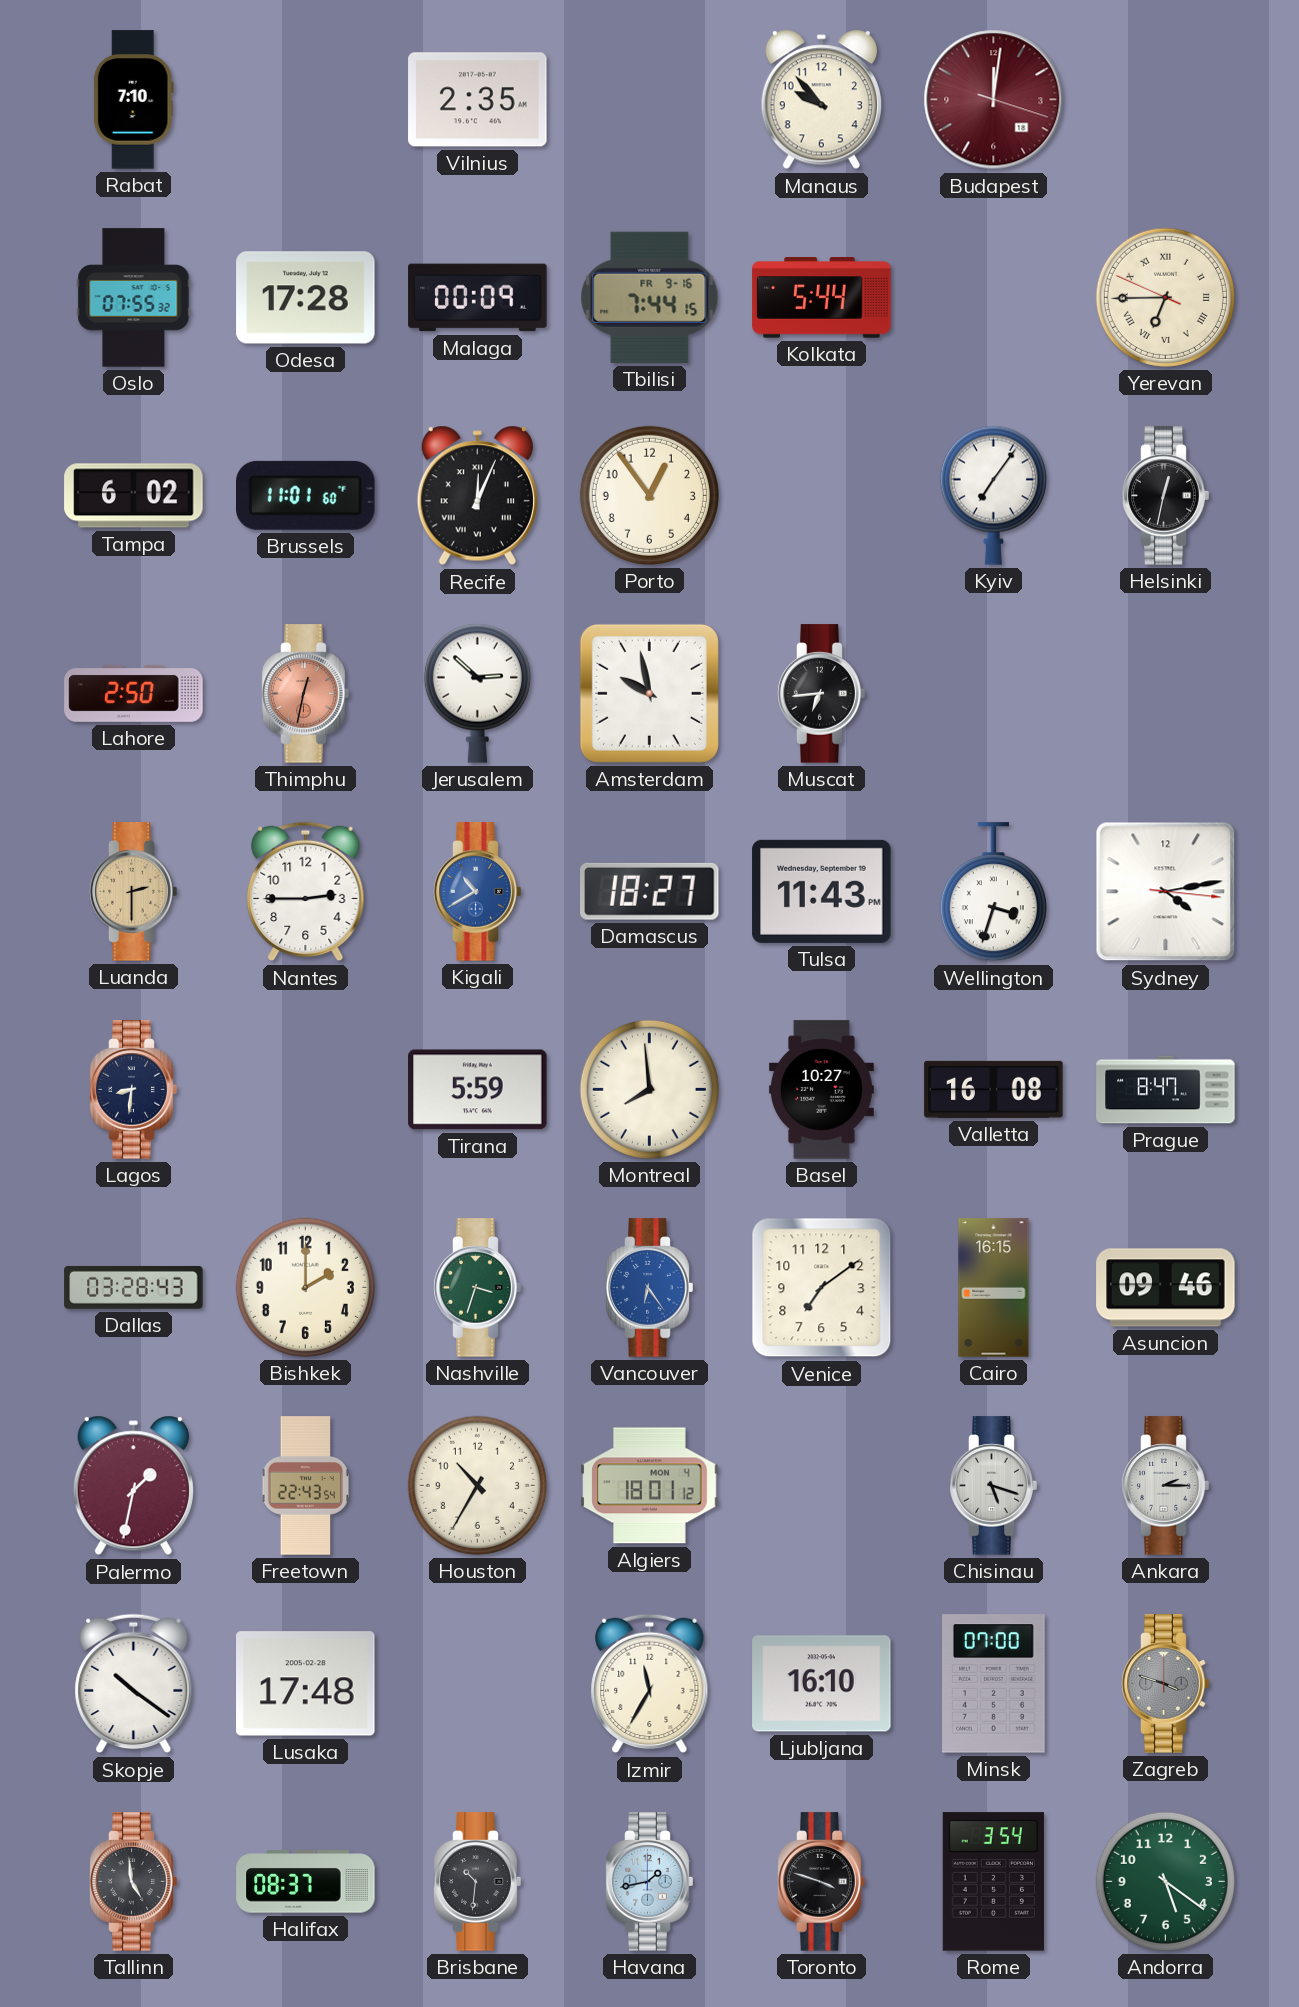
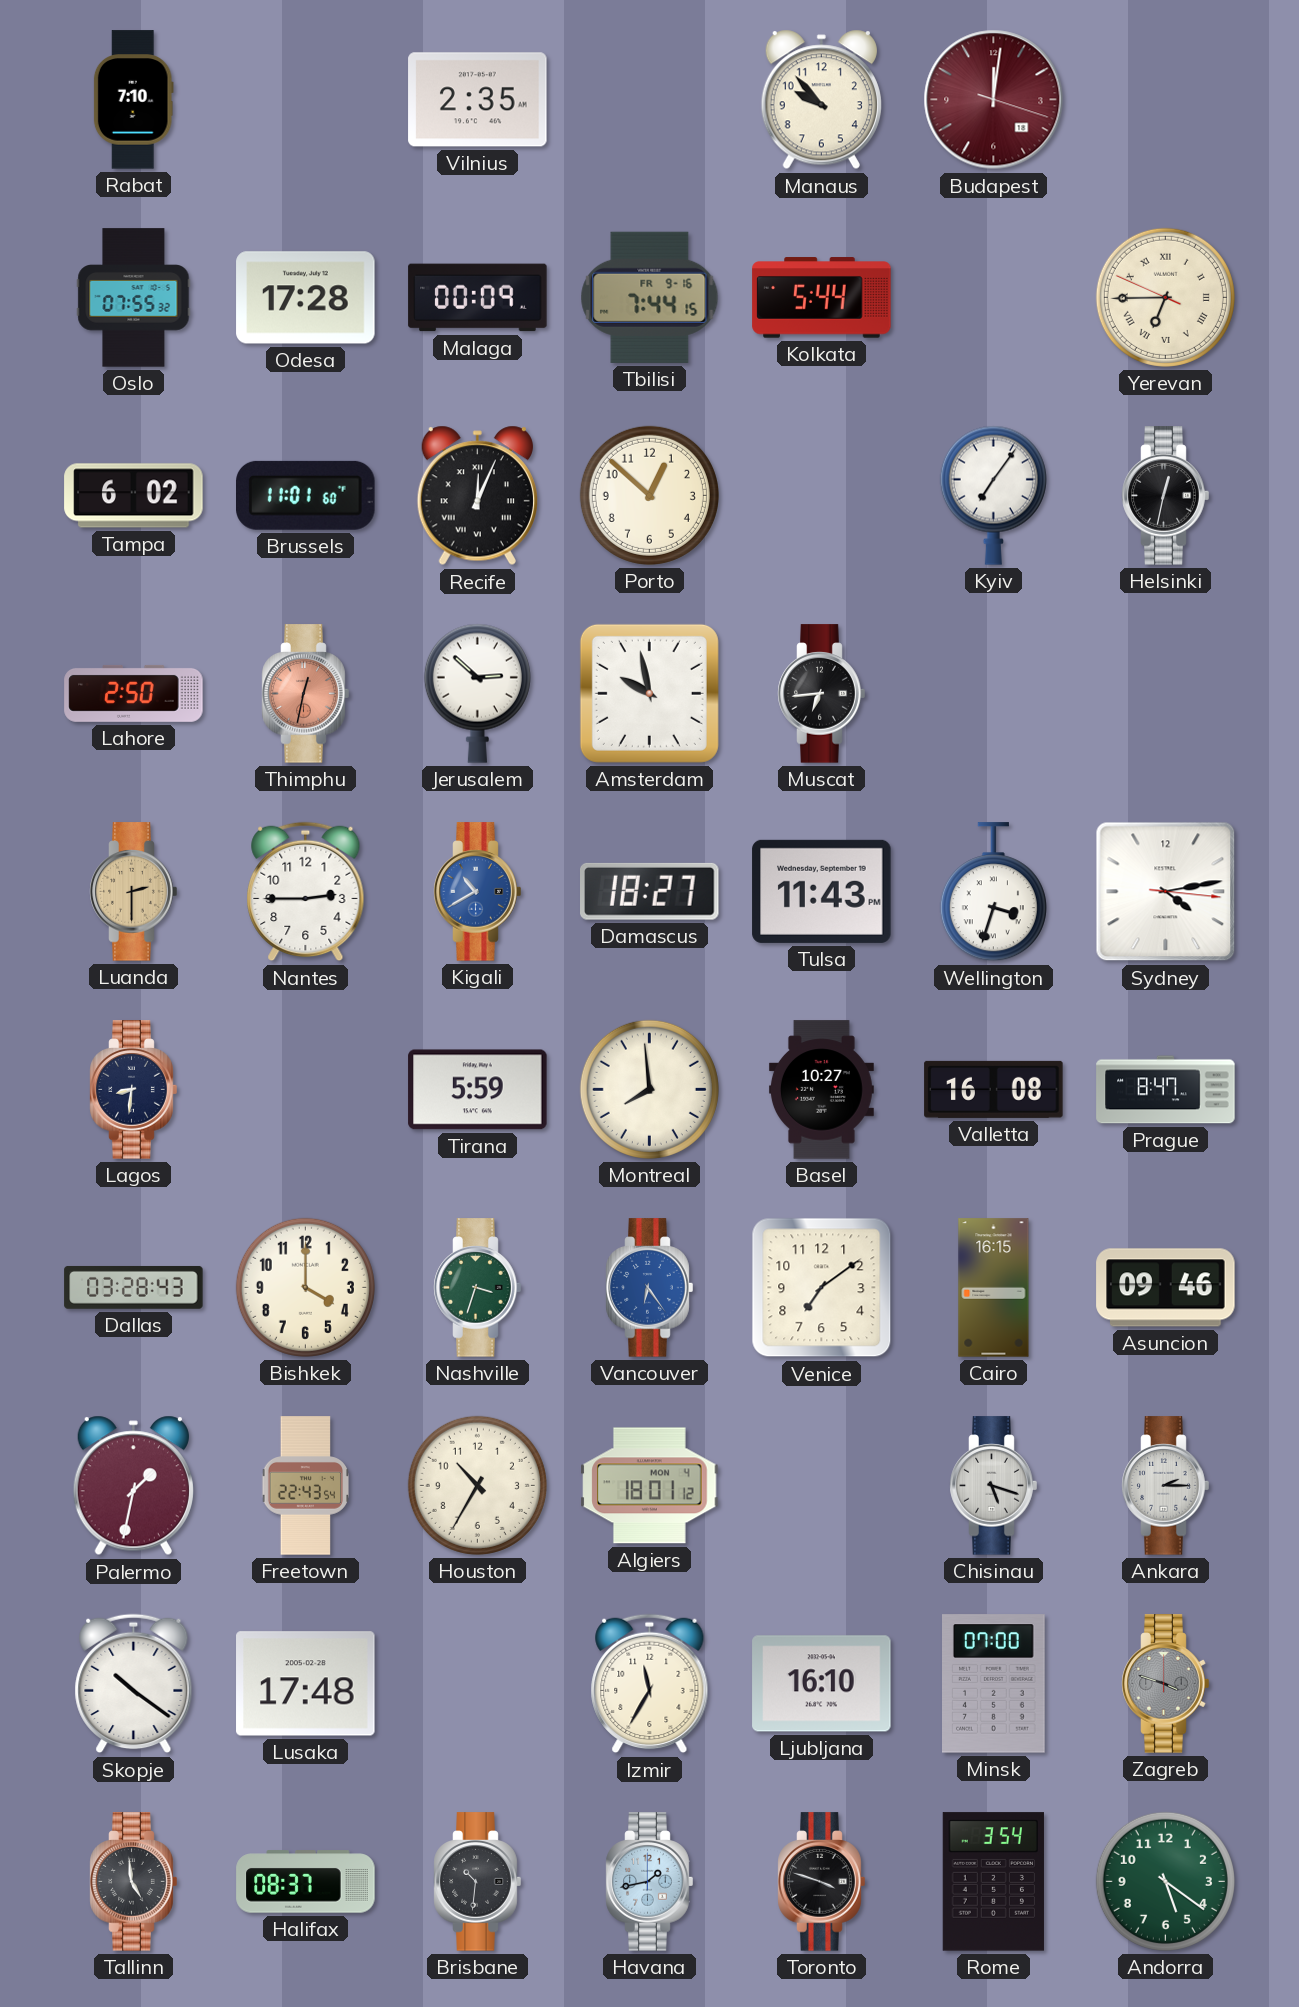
Porto: 12:54 -> 12:52
Bishkek: 2:00 -> 4:00
